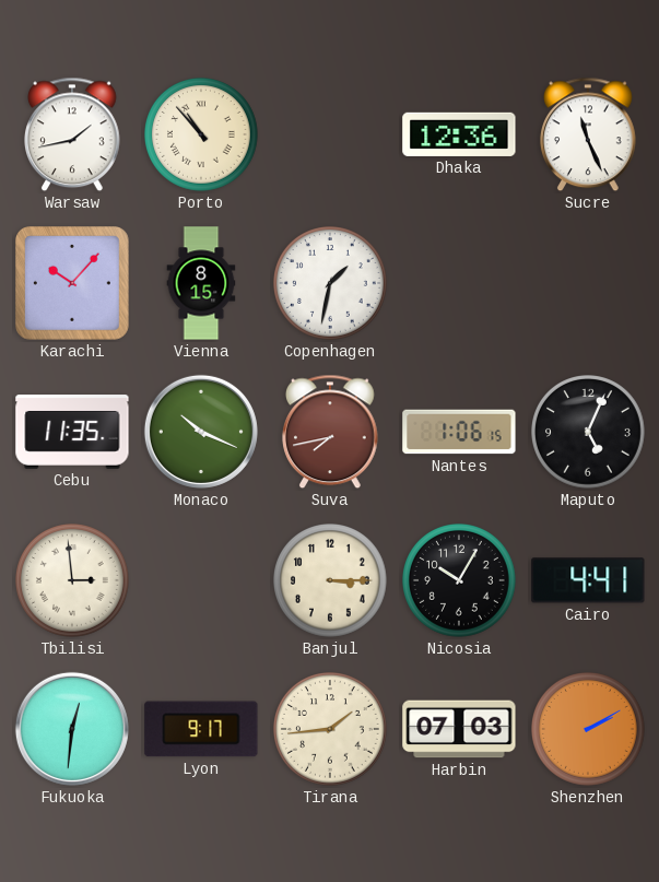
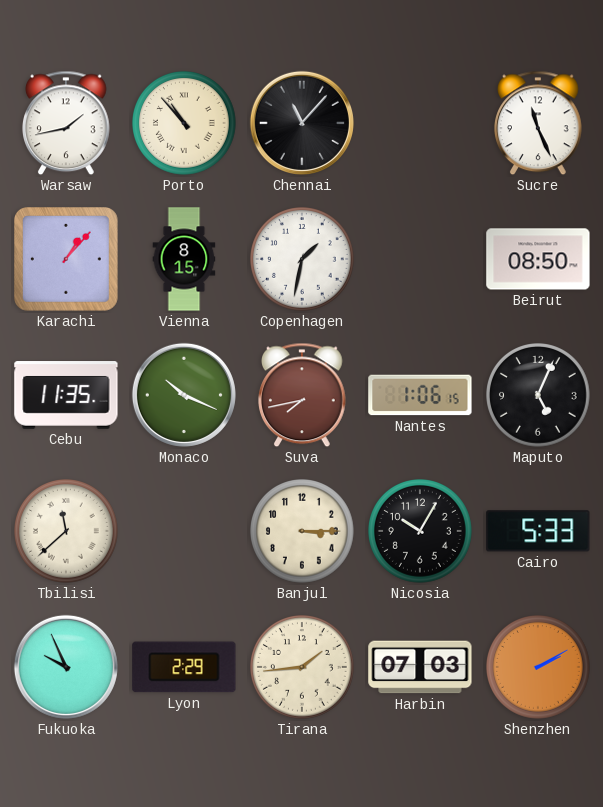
Chennai: none -> 11:07
Dhaka: 12:36 -> none
Karachi: 10:07 -> 1:07
Beirut: none -> 08:50
Tbilisi: 2:59 -> 11:38
Cairo: 4:41 -> 5:33
Fukuoka: 12:31 -> 9:56
Lyon: 9:17 -> 2:29
